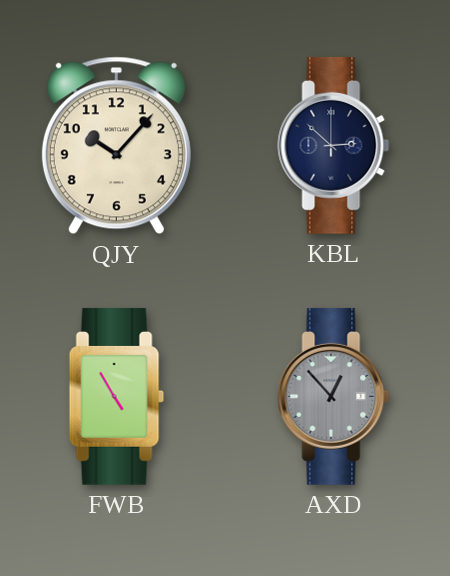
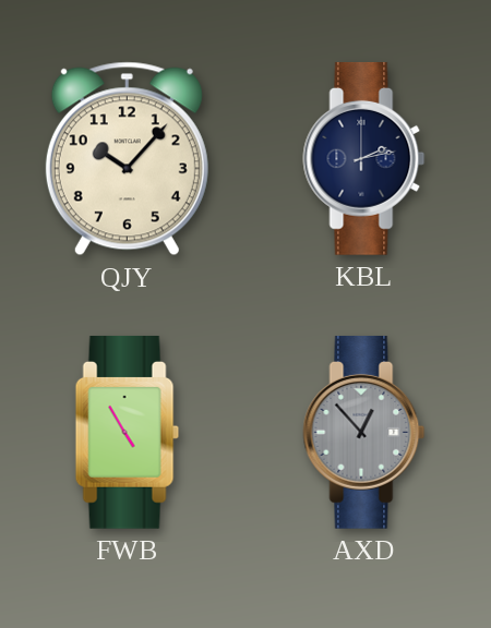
KBL: 2:52 -> 2:13
